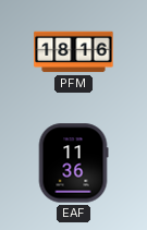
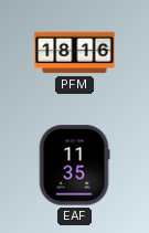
EAF: 11:36 -> 11:35
